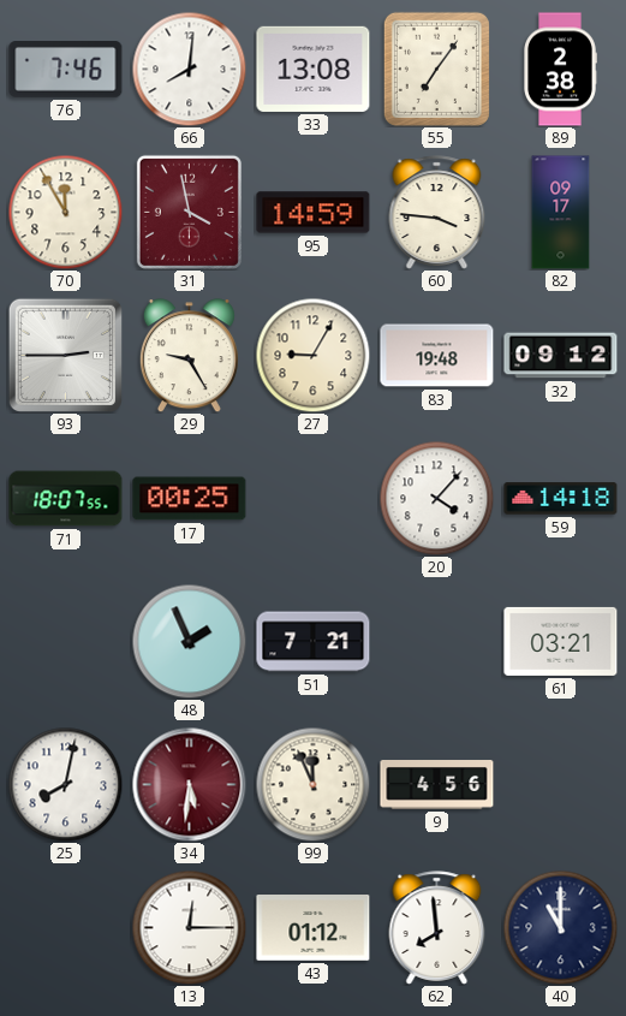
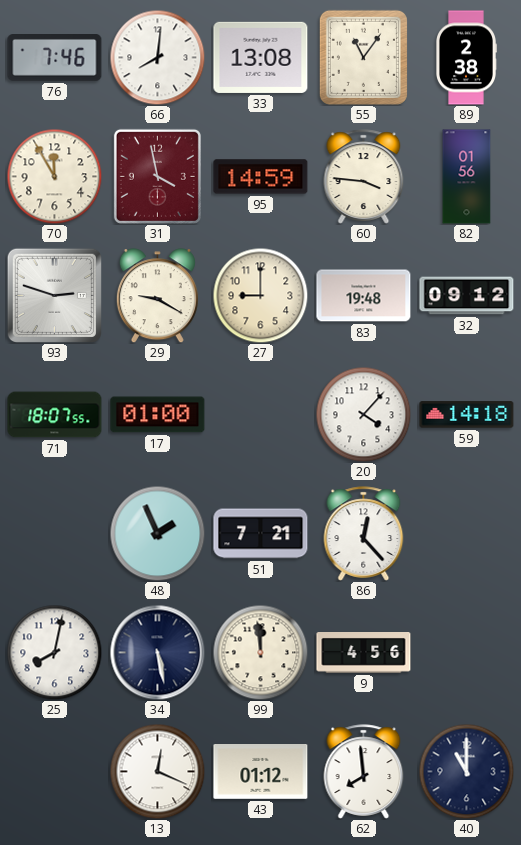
55: 7:06 -> 11:06
82: 09:17 -> 01:56
93: 2:45 -> 2:48
29: 9:25 -> 9:20
27: 9:05 -> 9:00
17: 00:25 -> 01:00
86: none -> 12:23
61: 03:21 -> none
34: 5:31 -> 5:28
34 dial: burgundy -> navy
99: 11:56 -> 11:59
13: 12:15 -> 12:19
